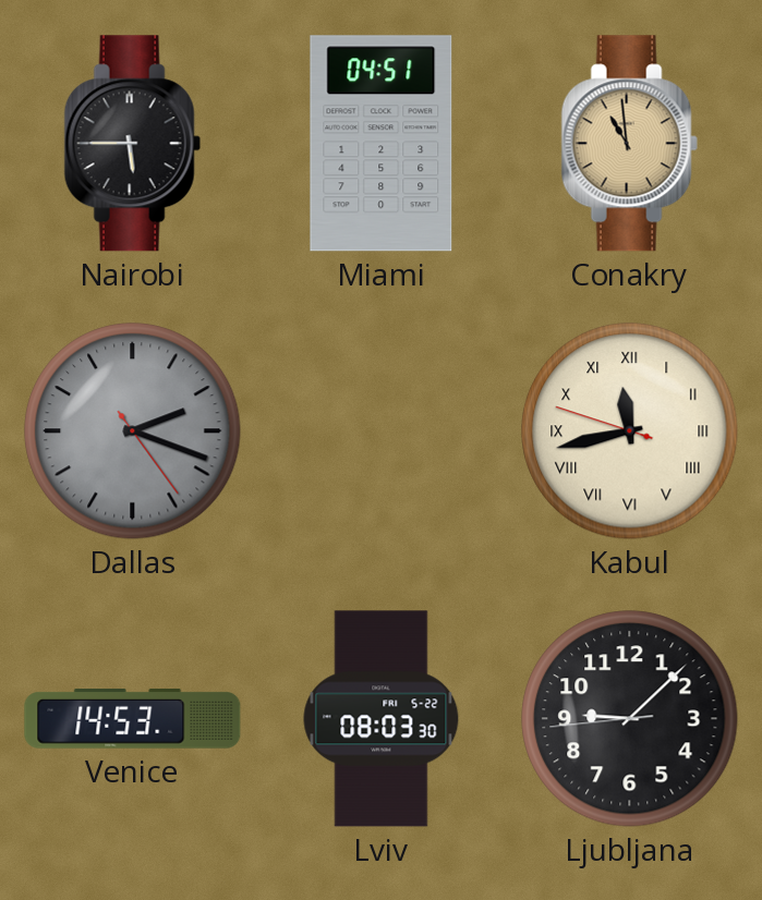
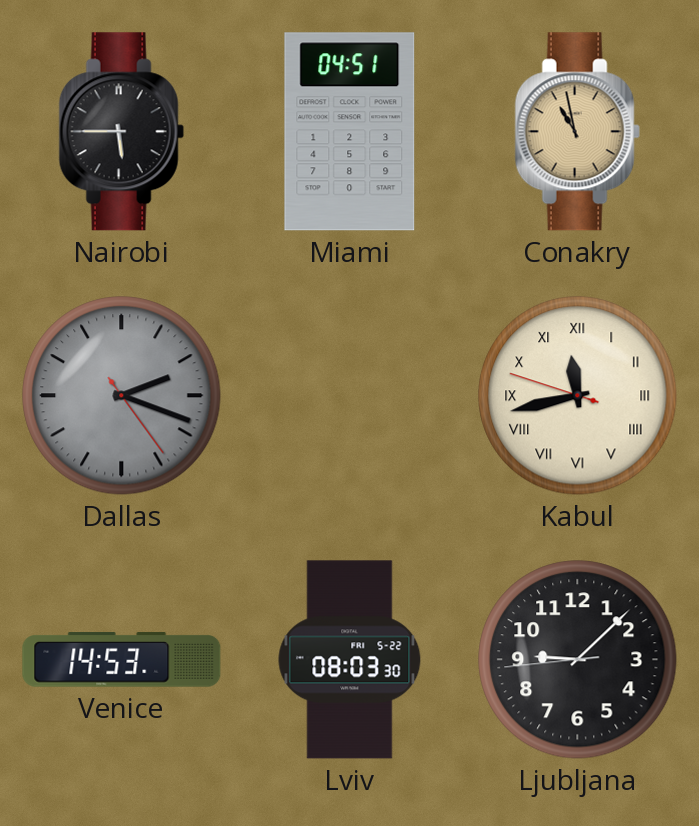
Conakry: 10:59 -> 10:58
